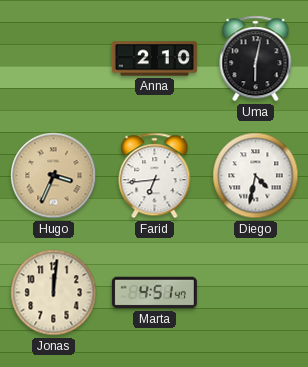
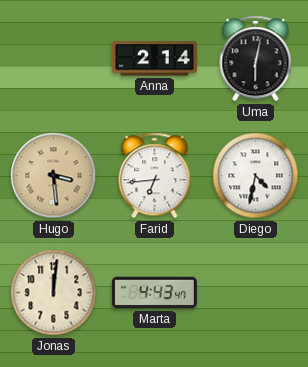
Anna: 2:10 -> 2:14
Hugo: 3:34 -> 3:29
Marta: 4:51 -> 4:43
